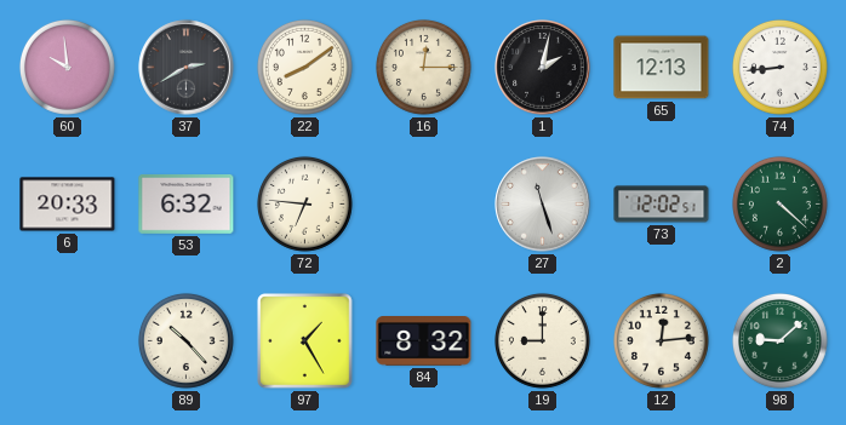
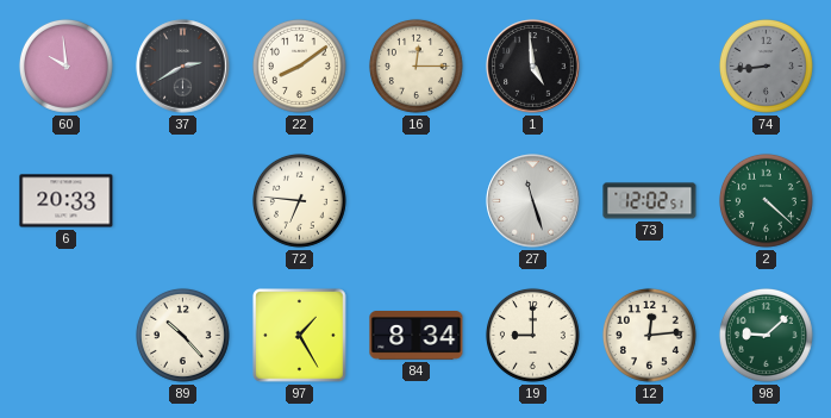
1: 2:02 -> 4:59
65: 12:13 -> none
74 dial: white -> grey
53: 6:32 -> none
84: 8:32 -> 8:34
